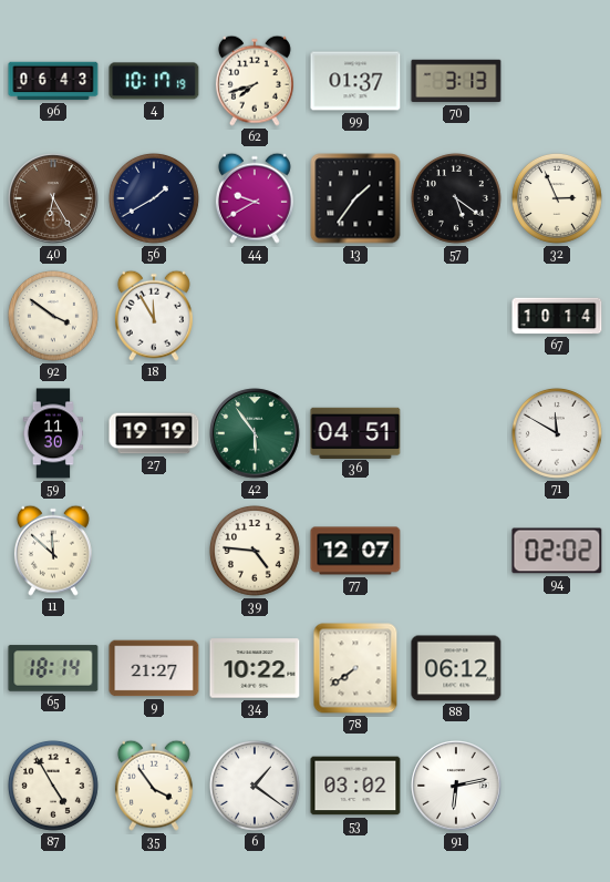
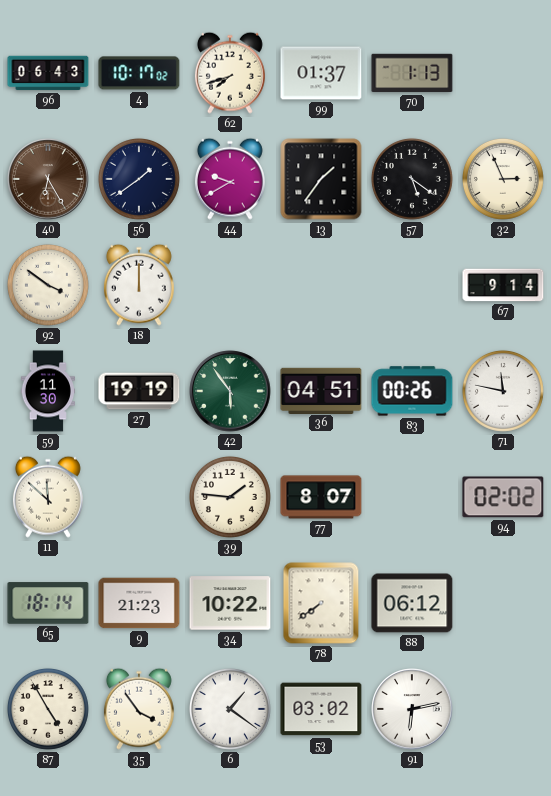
4: 10:17:19 -> 10:17:02
70: 3:13 -> 1:13
56: 1:40 -> 1:39
18: 11:55 -> 12:00
67: 10:14 -> 9:14
83: none -> 00:26
71: 11:50 -> 11:47
39: 4:46 -> 1:46
77: 12:07 -> 8:07
9: 21:27 -> 21:23
